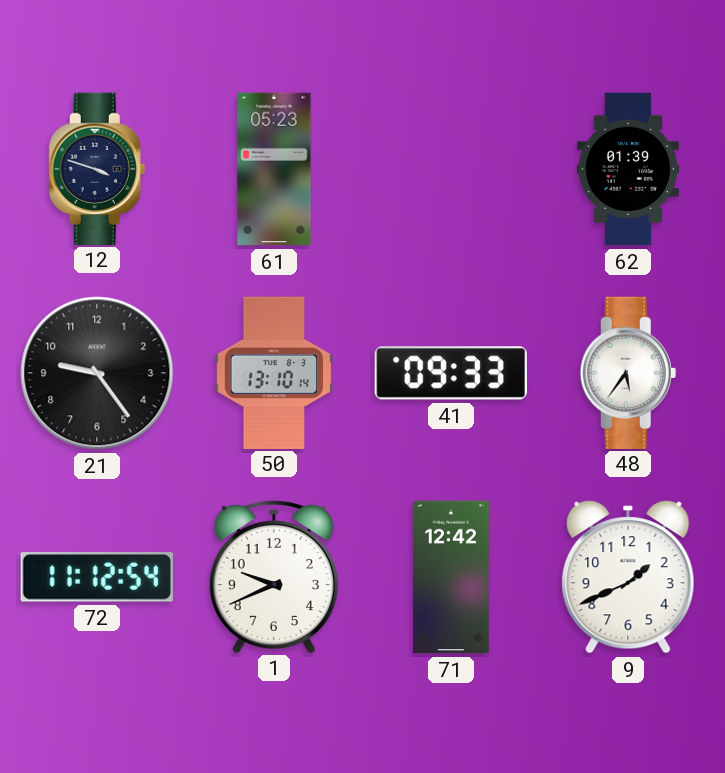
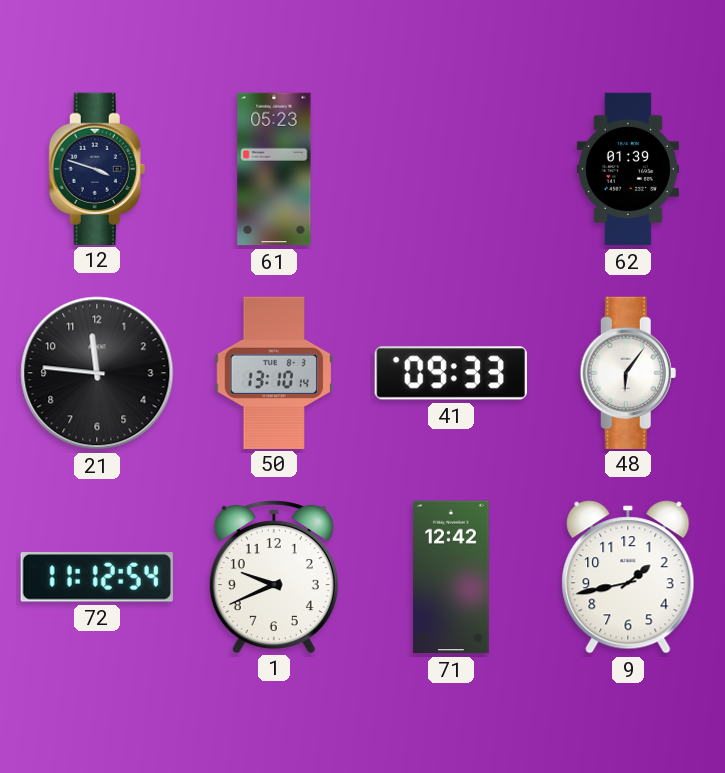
21: 9:24 -> 11:46
48: 5:36 -> 6:06
9: 1:41 -> 1:43
